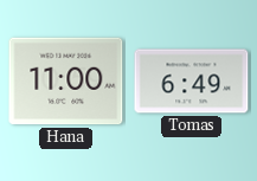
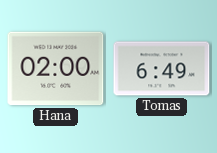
Hana: 11:00 -> 02:00
